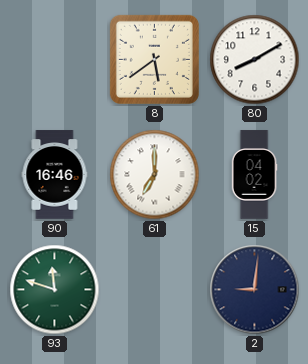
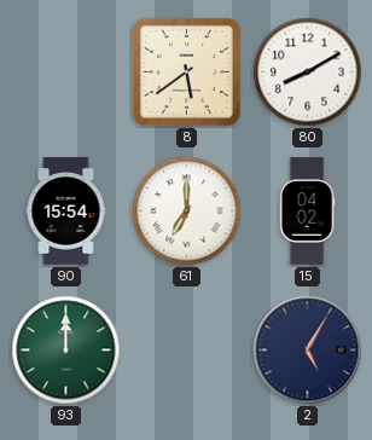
90: 16:46 -> 15:54
93: 11:48 -> 12:00
2: 9:01 -> 5:05
